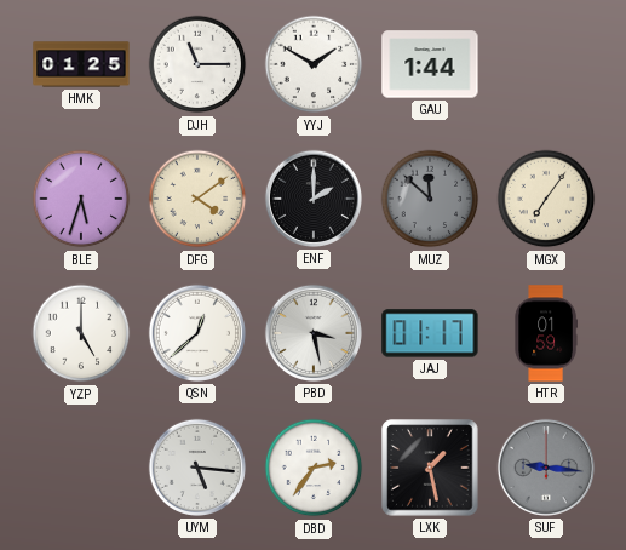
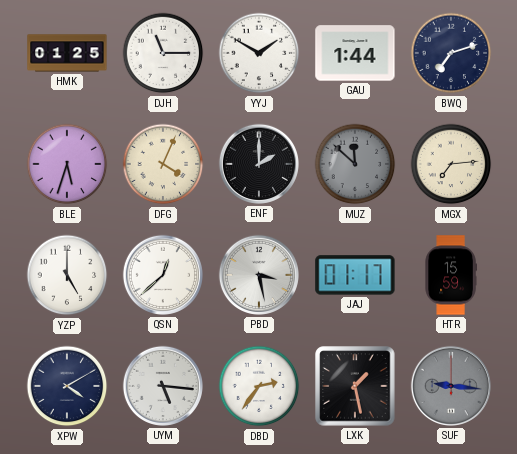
BWQ: none -> 7:12
DFG: 4:09 -> 4:04
MGX: 7:06 -> 7:14
HTR: 01:59 -> 15:59
XPW: none -> 4:10
